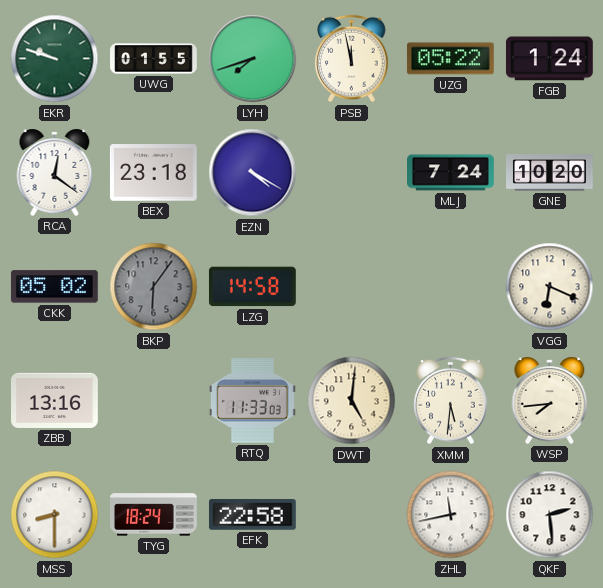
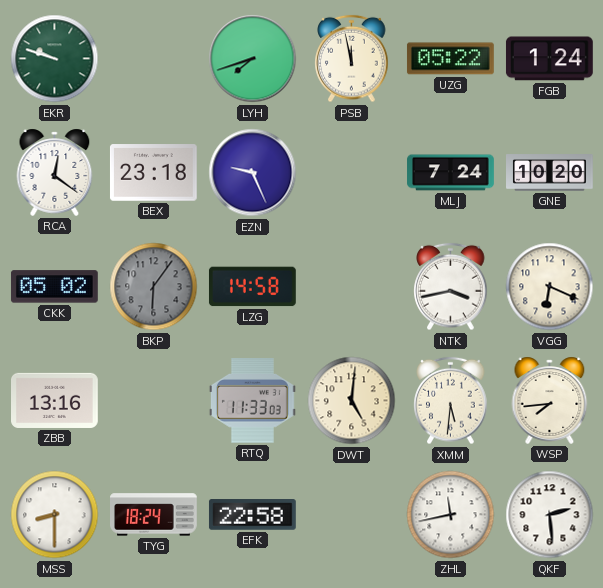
UWG: 01:55 -> none
EZN: 4:20 -> 9:26
NTK: none -> 3:43
